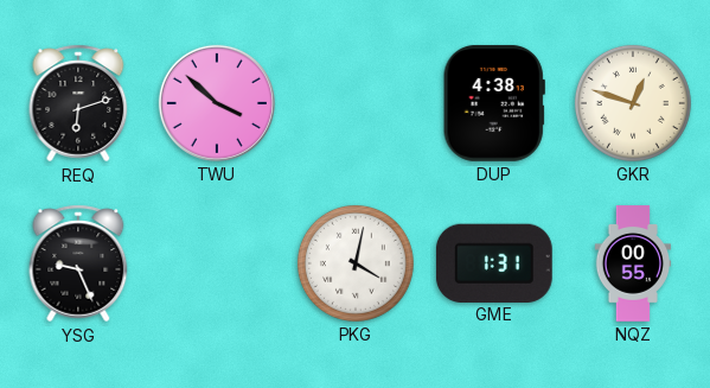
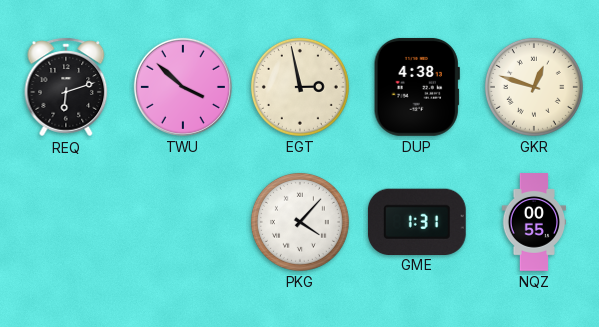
EGT: none -> 2:58
YSG: 9:26 -> none
PKG: 4:02 -> 4:07
